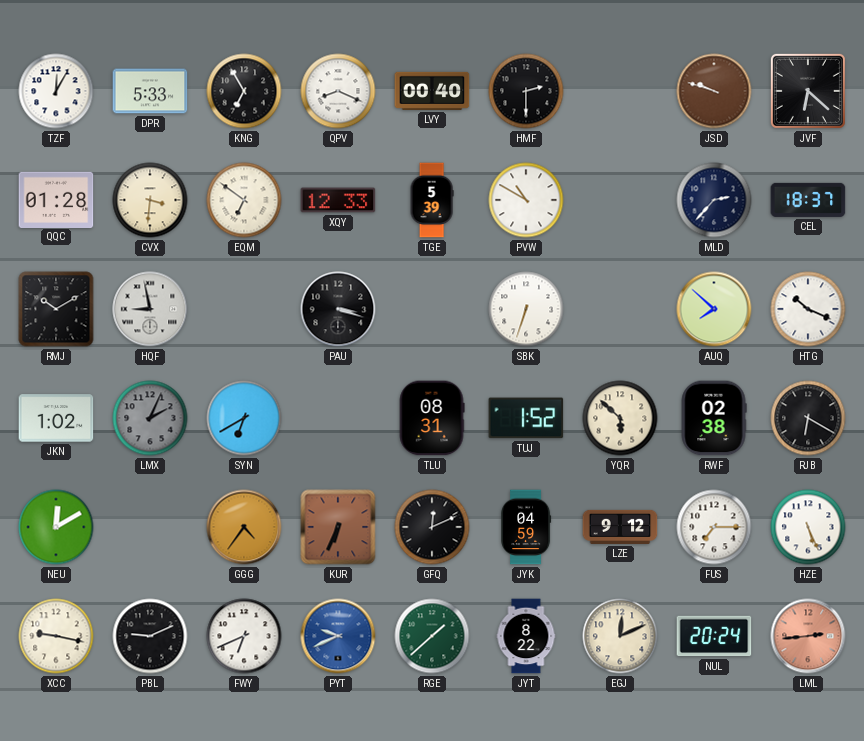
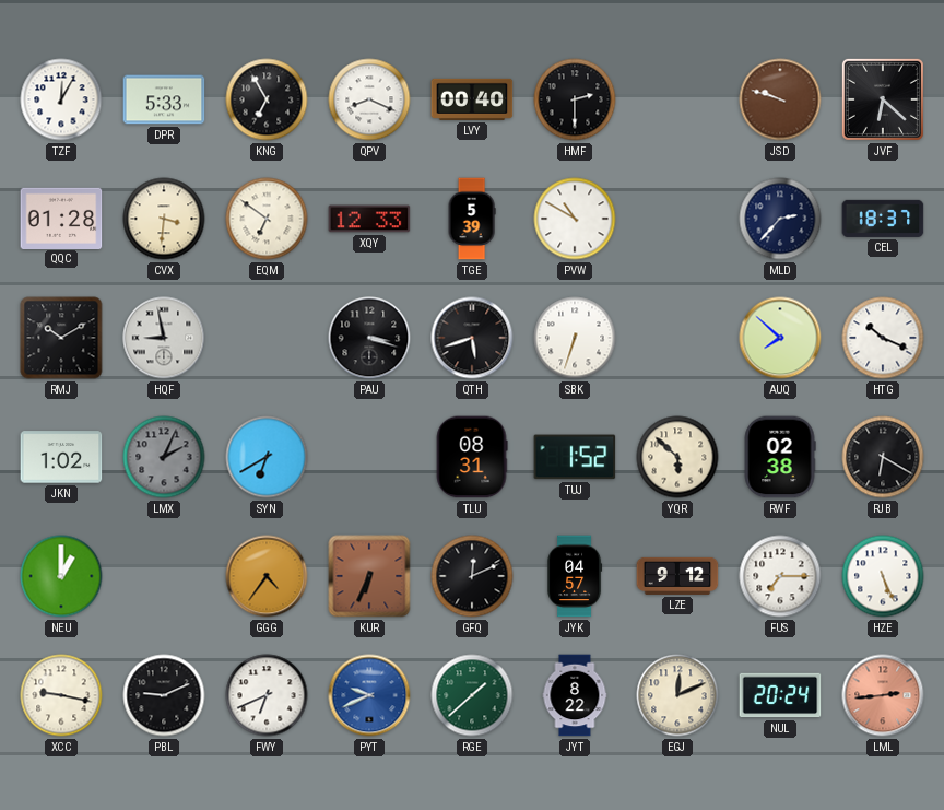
QTH: none -> 5:42
NEU: 12:10 -> 1:00
JYK: 04:59 -> 04:57
